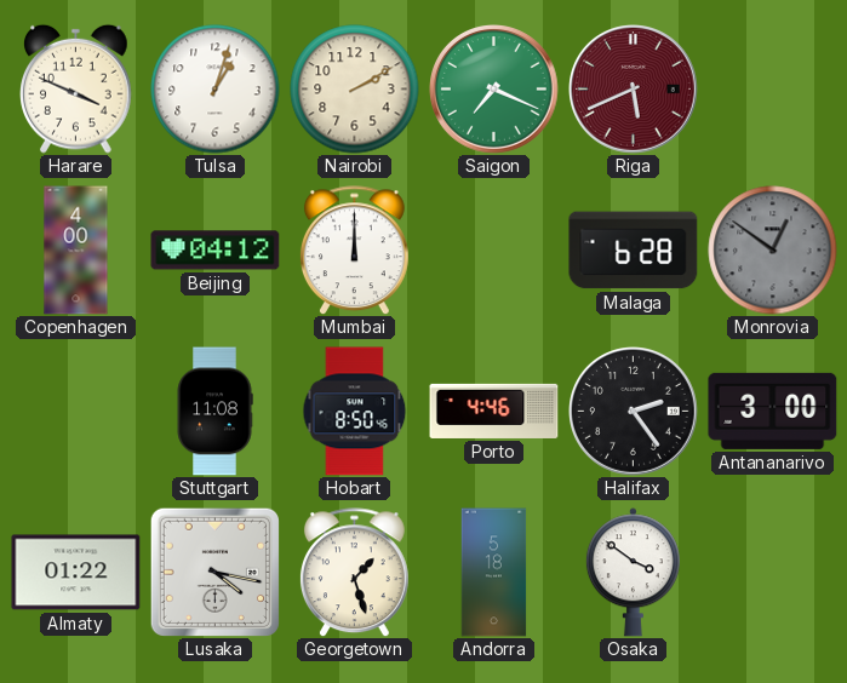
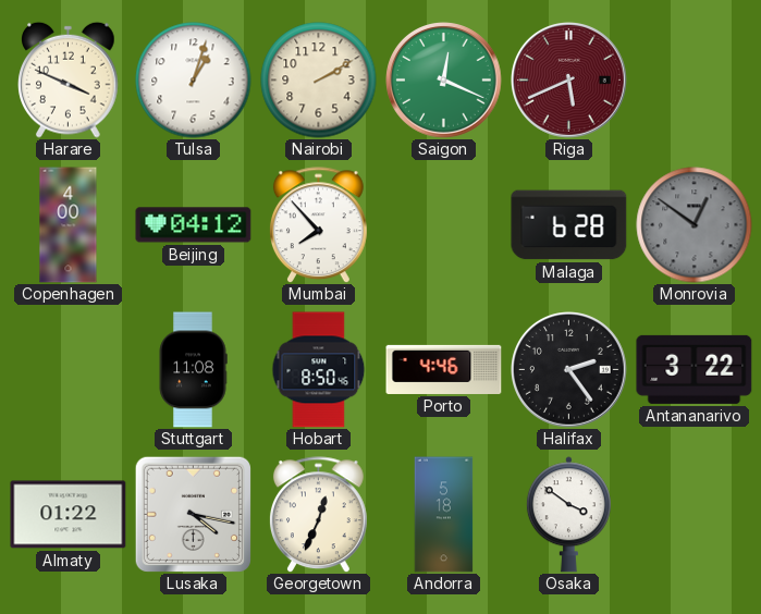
Saigon: 7:19 -> 12:19
Mumbai: 12:00 -> 7:53
Antananarivo: 3:00 -> 3:22
Georgetown: 1:27 -> 12:34
